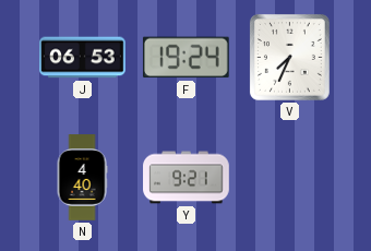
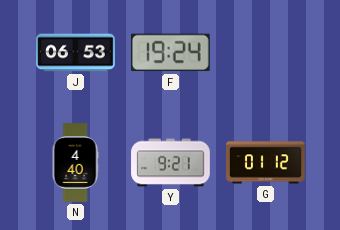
V: 7:34 -> none
G: none -> 01:12
